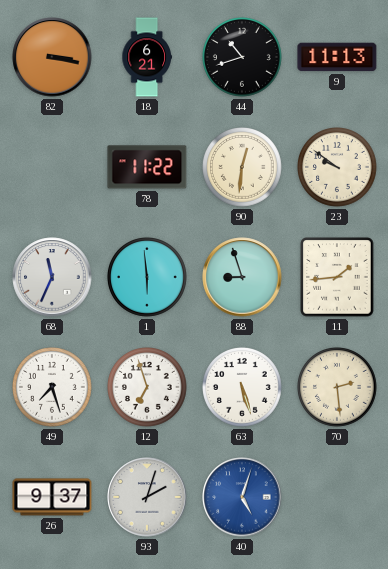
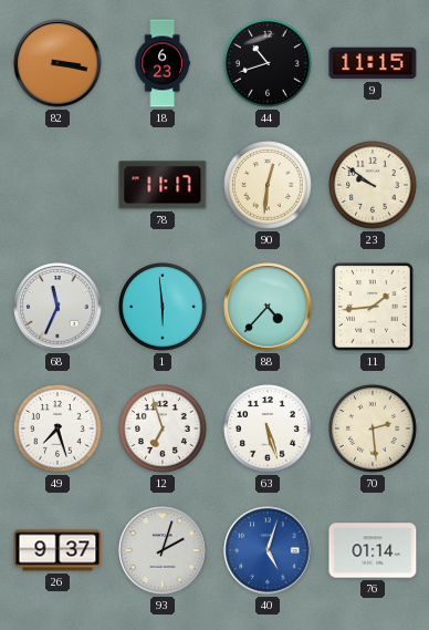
18: 6:21 -> 6:23
9: 11:13 -> 11:15
78: 11:22 -> 11:17
88: 8:57 -> 4:37
76: none -> 01:14
